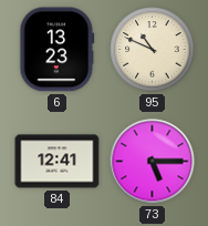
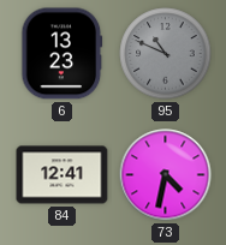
95 dial: cream -> grey
73: 5:15 -> 4:32
